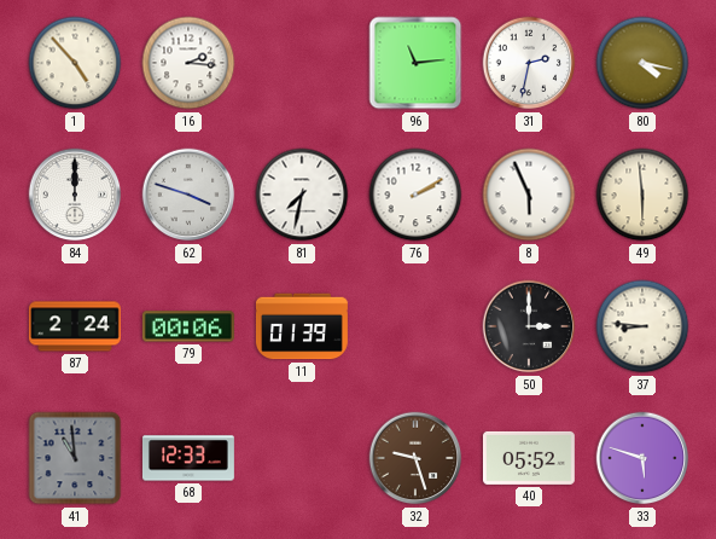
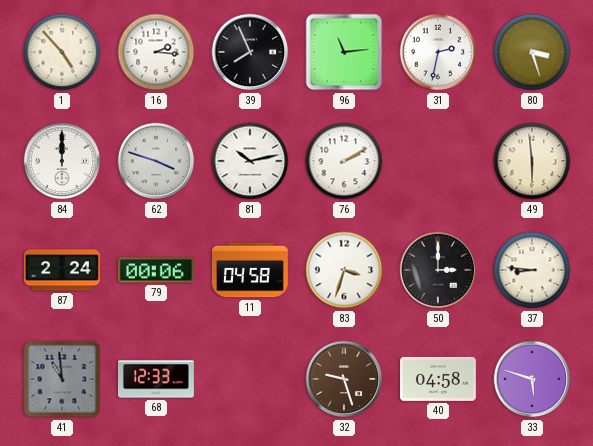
39: none -> 7:56
80: 4:17 -> 3:27
81: 7:32 -> 10:13
8: 5:56 -> none
11: 01:39 -> 04:58
83: none -> 3:33
40: 05:52 -> 04:58
